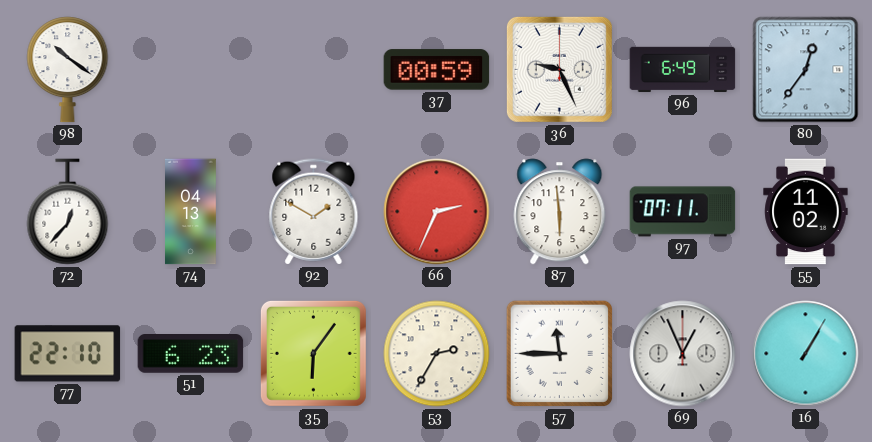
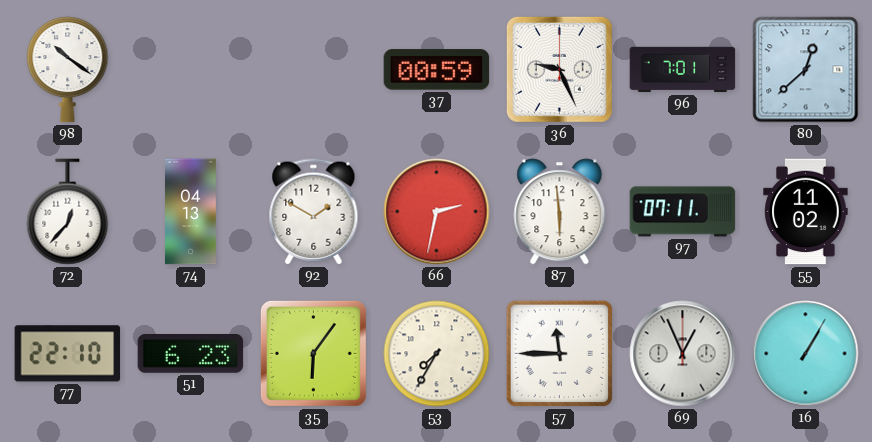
96: 6:49 -> 7:01
80: 12:36 -> 12:38
66: 2:34 -> 2:32
53: 2:35 -> 7:35
